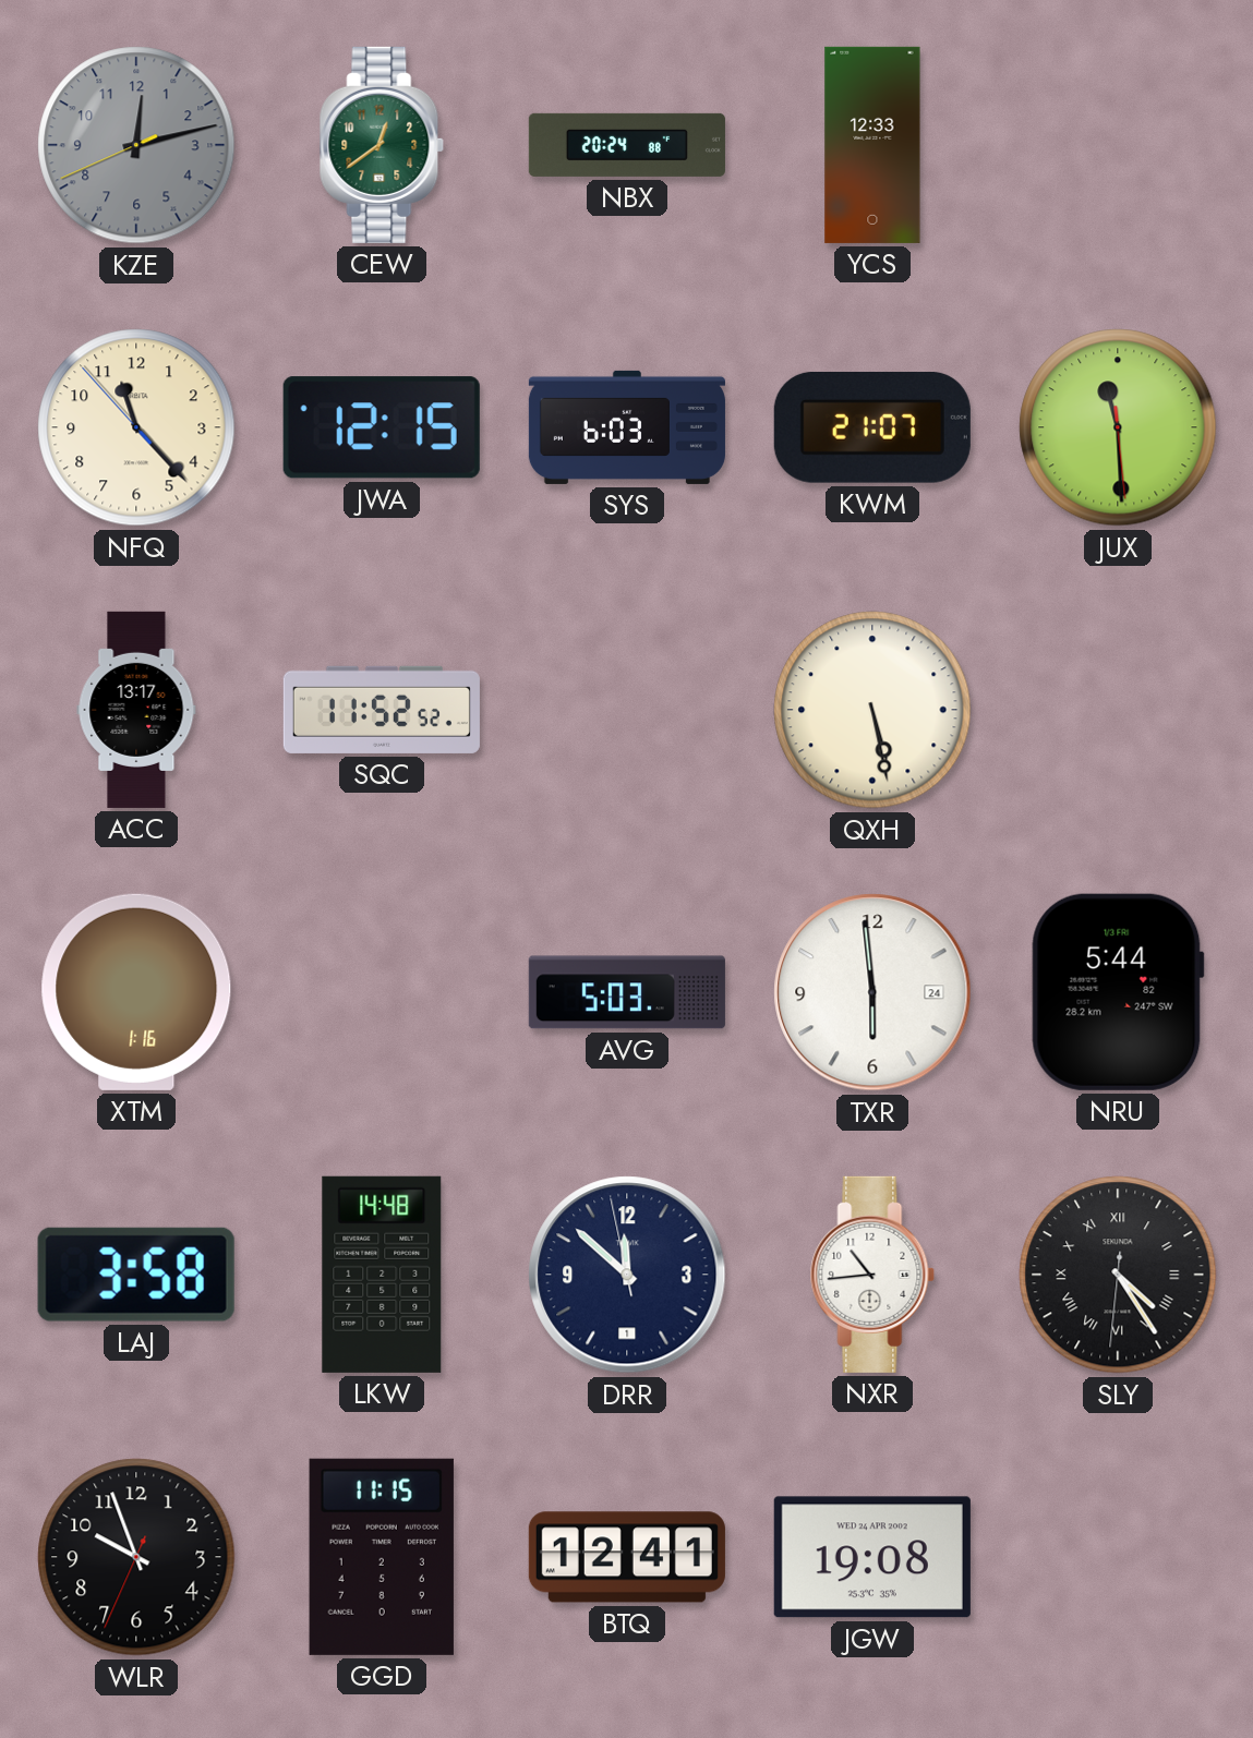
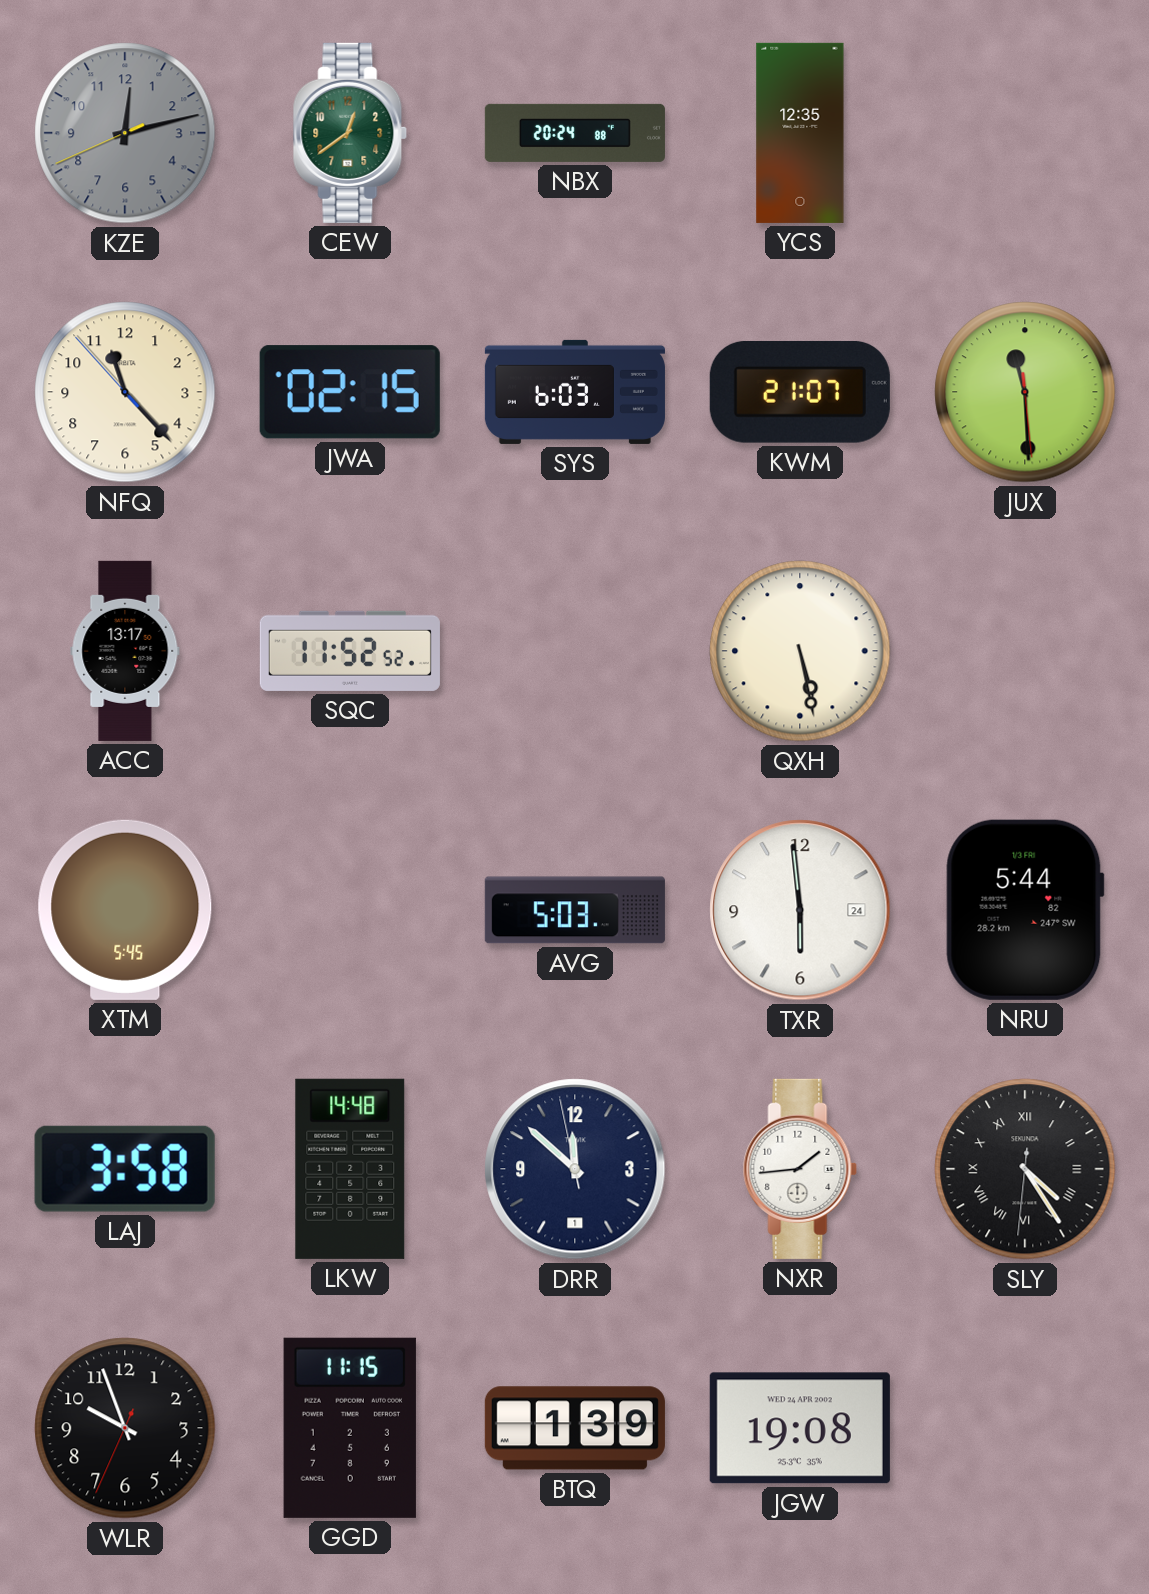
YCS: 12:33 -> 12:35
JWA: 12:15 -> 02:15
XTM: 1:16 -> 5:45
NXR: 10:44 -> 1:44
BTQ: 12:41 -> 1:39
